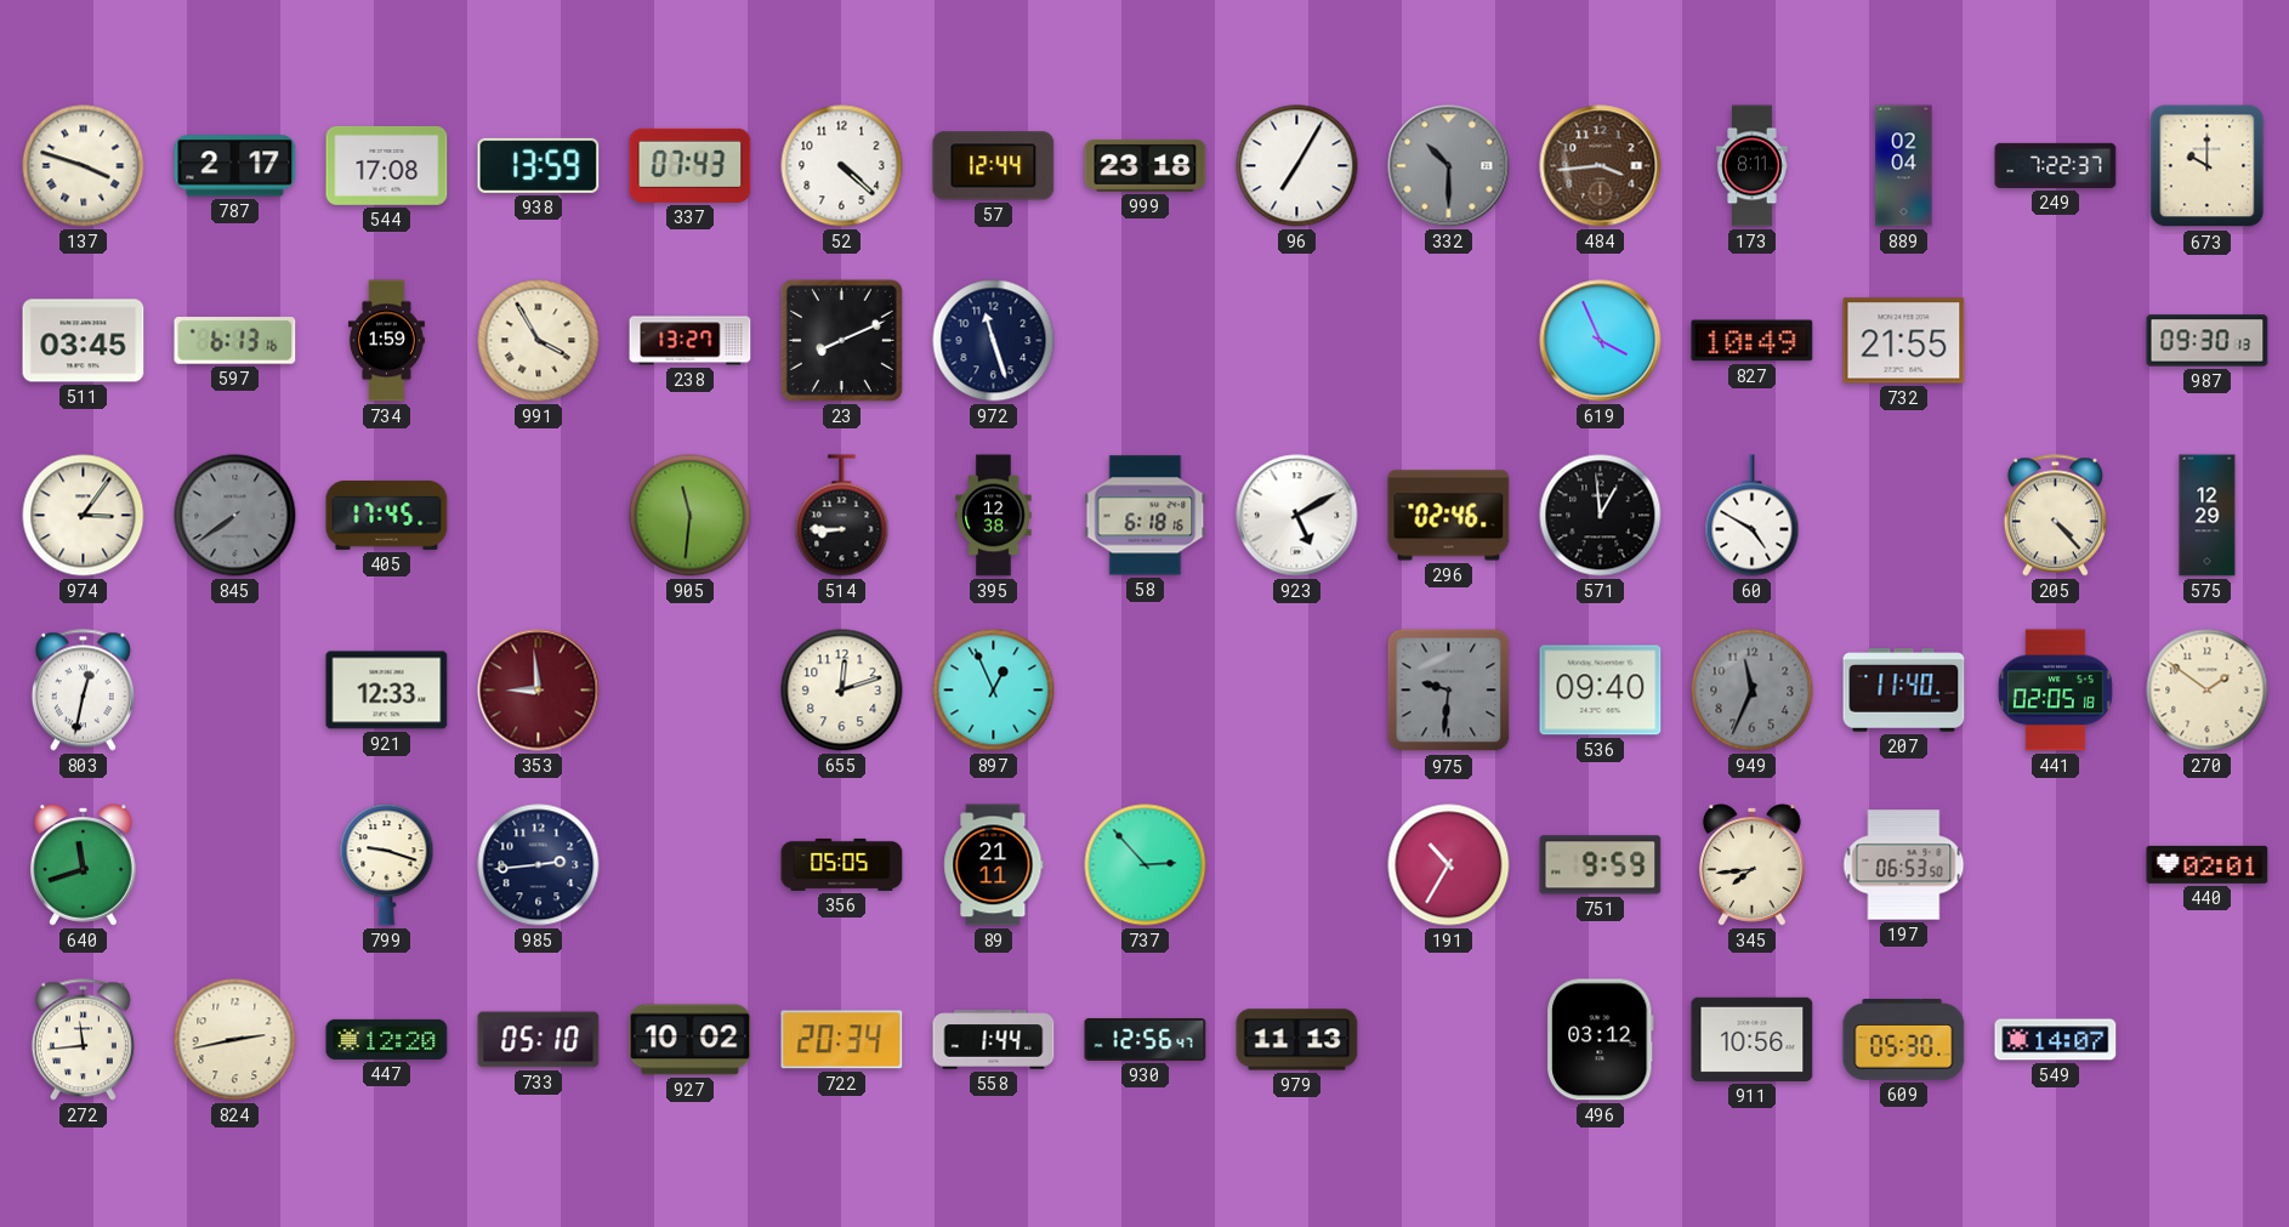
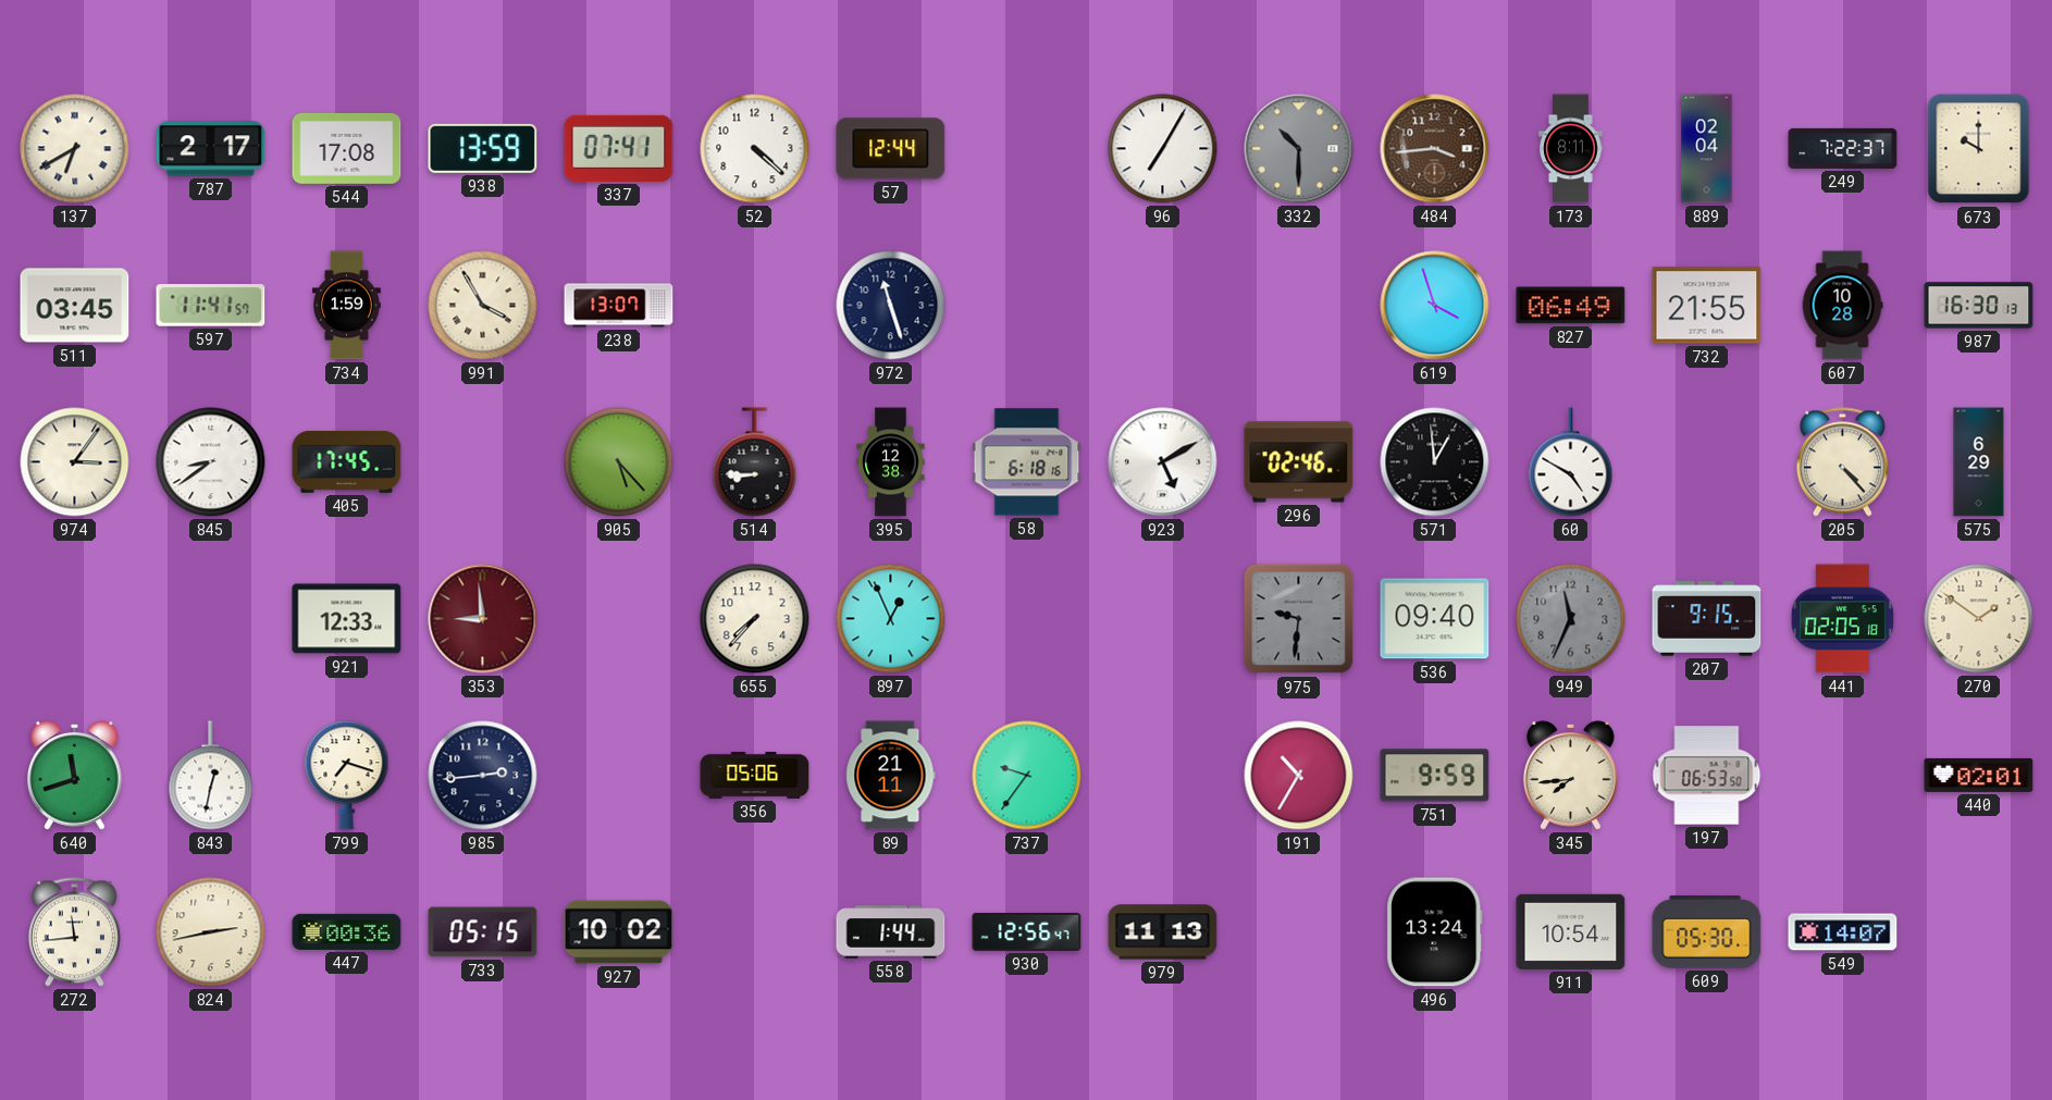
137: 3:48 -> 6:40
337: 07:43 -> 07:41
999: 23:18 -> none
597: 6:13 -> 11:41
238: 13:27 -> 13:07
23: 8:11 -> none
619: 3:56 -> 3:57
827: 10:49 -> 06:49
607: none -> 10:28
987: 09:30 -> 16:30
845: 7:39 -> 8:39
845 dial: grey -> white
905: 11:31 -> 5:23
575: 12:29 -> 6:29
803: 12:32 -> none
655: 12:12 -> 7:37
207: 11:40 -> 9:15
843: none -> 12:32
799: 9:18 -> 7:18
356: 05:05 -> 05:06
737: 2:53 -> 9:36
447: 12:20 -> 00:36
733: 05:10 -> 05:15
722: 20:34 -> none
496: 03:12 -> 13:24
911: 10:56 -> 10:54
